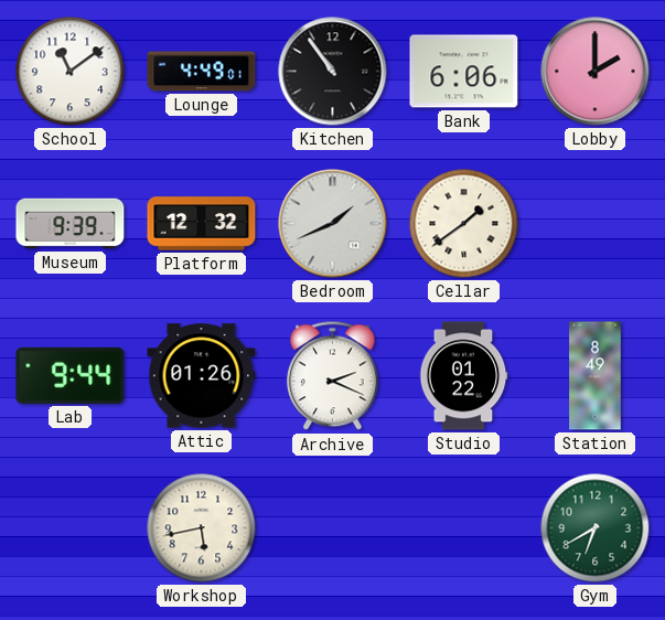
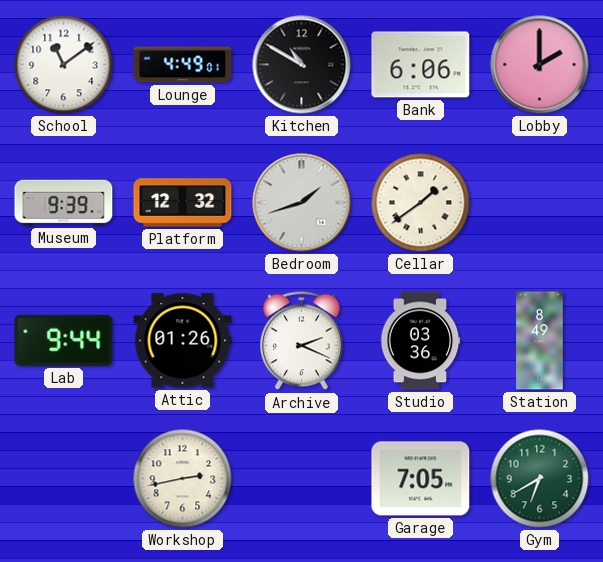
Kitchen: 10:54 -> 10:50
Bedroom: 1:41 -> 1:42
Studio: 01:22 -> 03:36
Workshop: 5:43 -> 2:43
Garage: none -> 7:05
